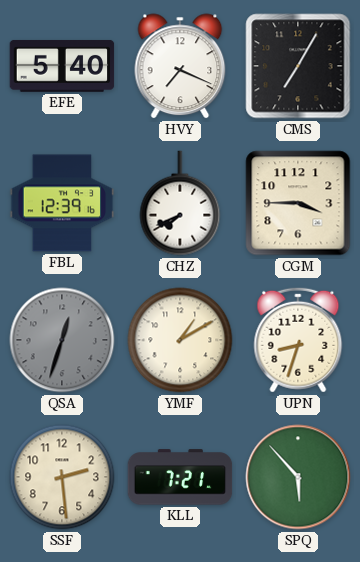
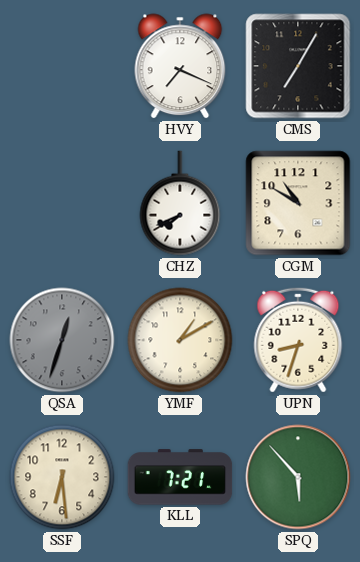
EFE: 5:40 -> none
FBL: 12:39 -> none
CGM: 3:45 -> 10:50
SSF: 2:29 -> 6:29
